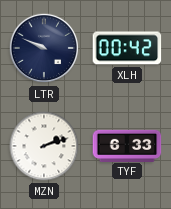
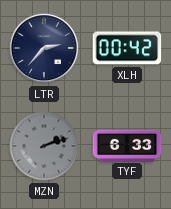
LTR: 9:49 -> 2:37
MZN dial: white -> grey
